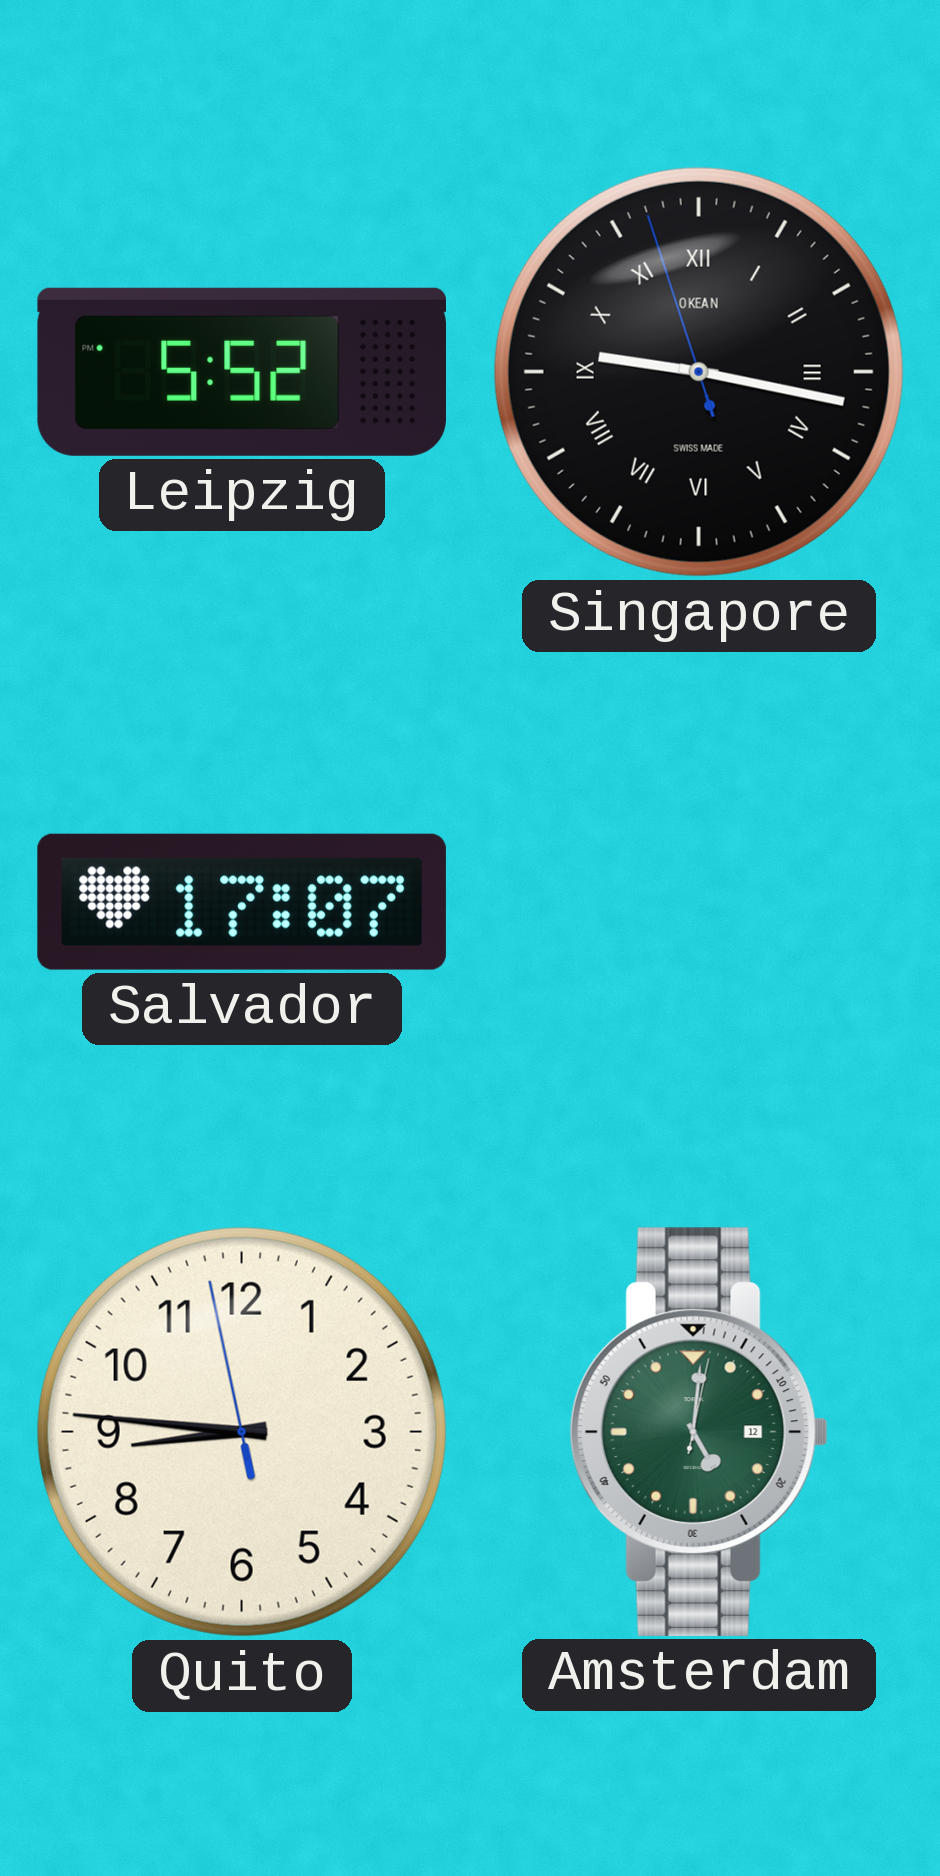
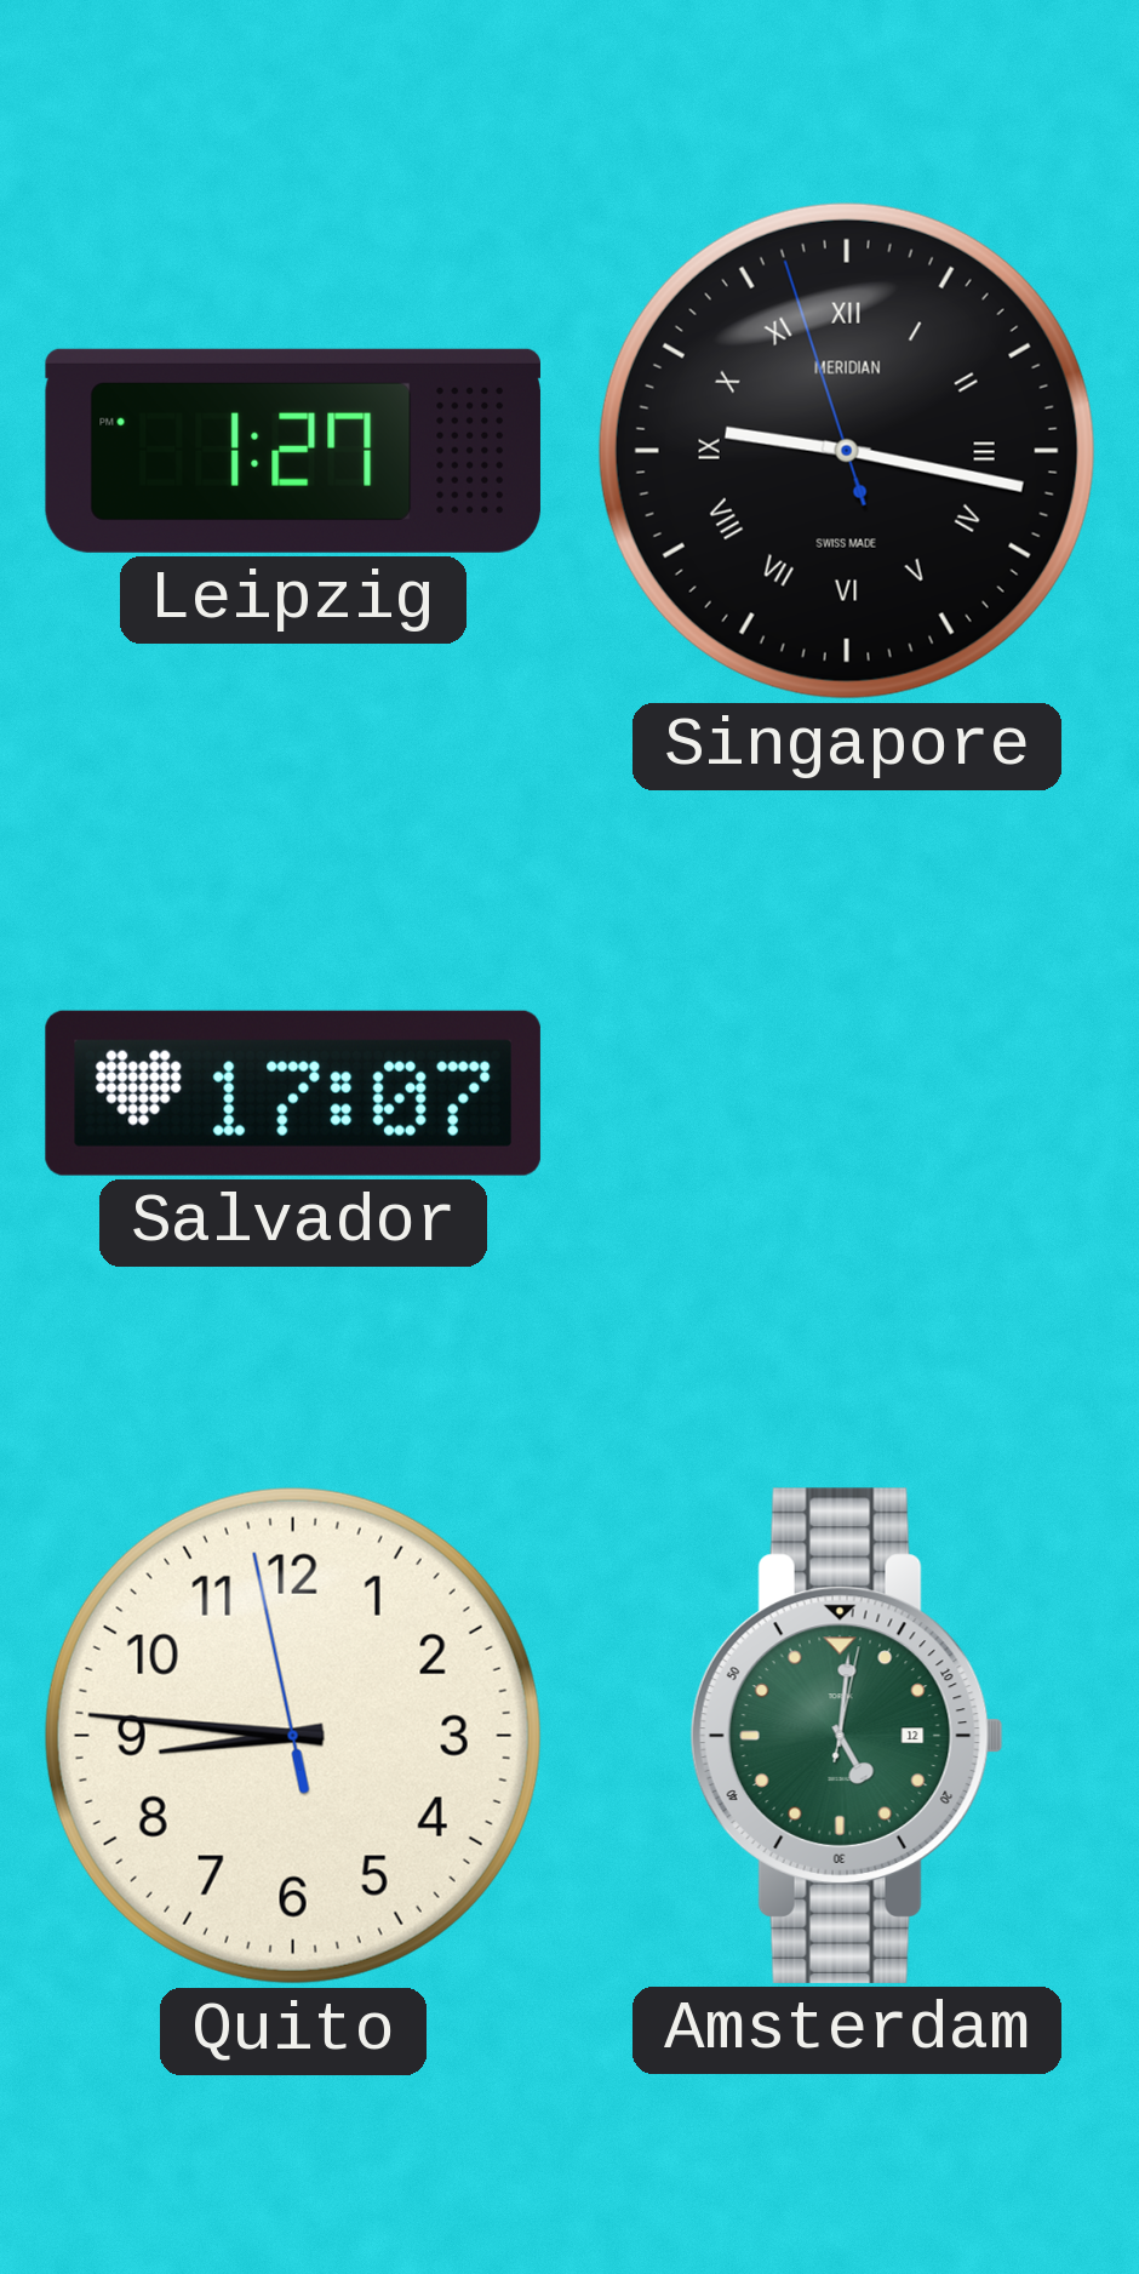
Leipzig: 5:52 -> 1:27
Singapore brand: OKEAN -> MERIDIAN
